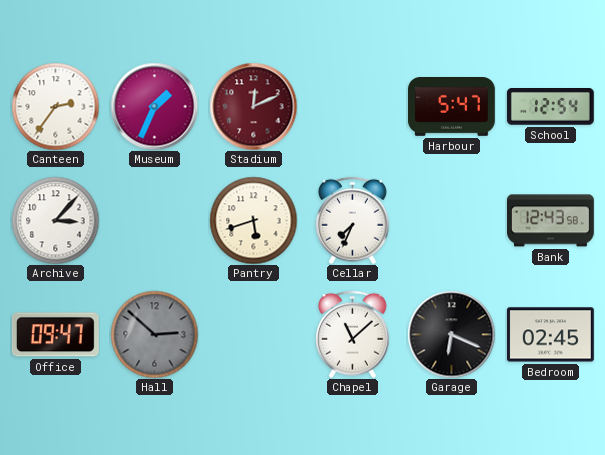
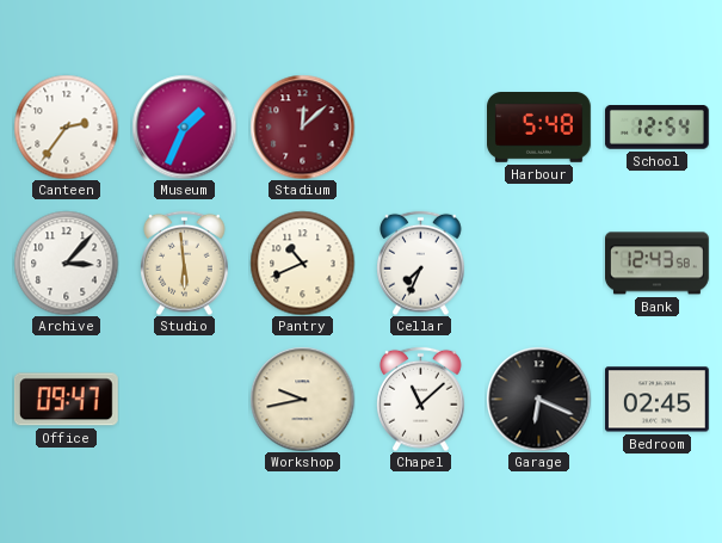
Stadium: 12:11 -> 12:08
Harbour: 5:47 -> 5:48
Studio: none -> 5:59
Pantry: 5:42 -> 10:41
Hall: 2:52 -> none
Workshop: none -> 9:43
